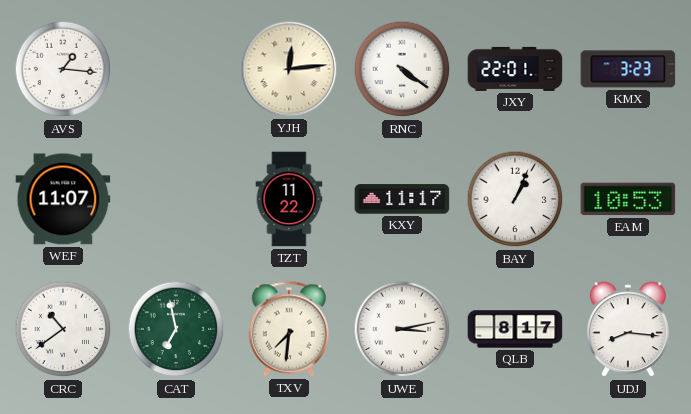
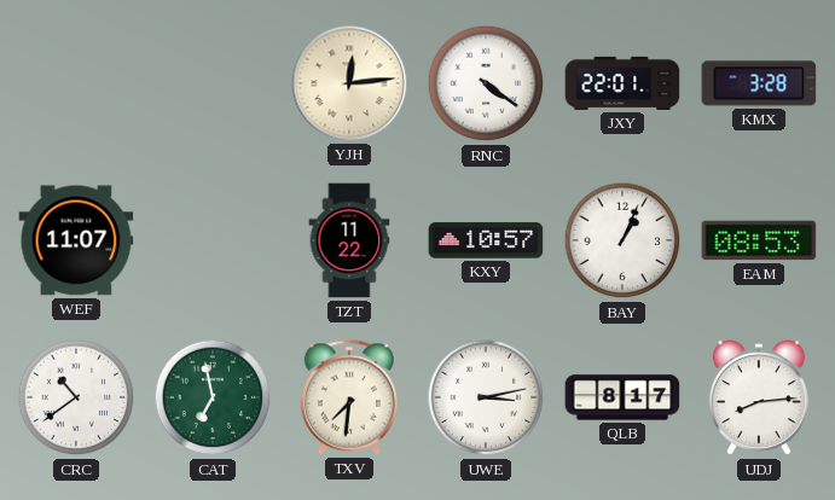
AVS: 1:16 -> none
KMX: 3:23 -> 3:28
KXY: 11:17 -> 10:57
EAM: 10:53 -> 08:53
UDJ: 8:16 -> 8:14
